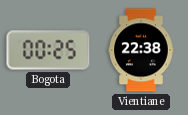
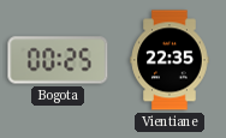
Vientiane: 22:38 -> 22:35
